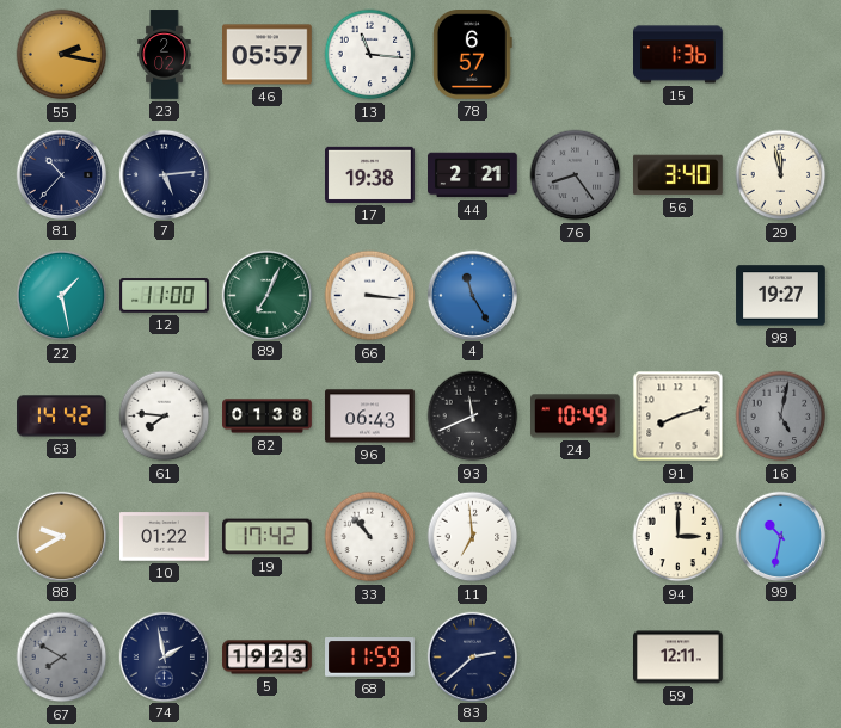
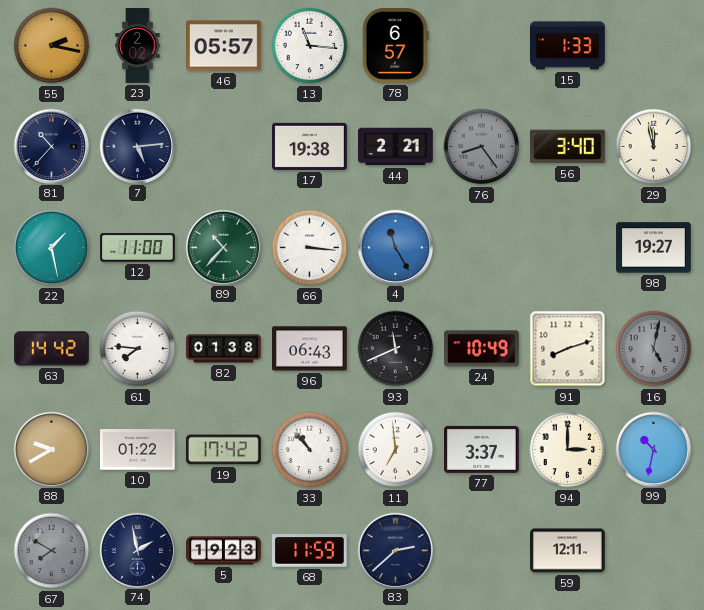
15: 1:36 -> 1:33
89: 7:04 -> 10:37
77: none -> 3:37
